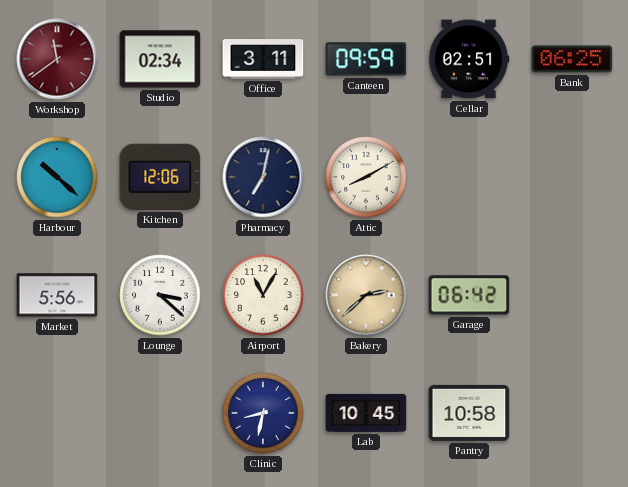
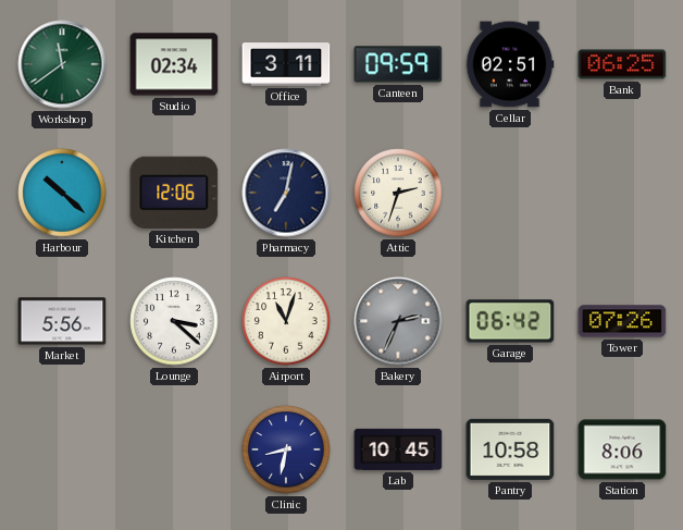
Workshop dial: burgundy -> green
Attic: 8:10 -> 2:33
Airport: 11:05 -> 11:03
Bakery: 2:38 -> 2:34
Bakery dial: champagne -> grey
Tower: none -> 07:26
Station: none -> 8:06
